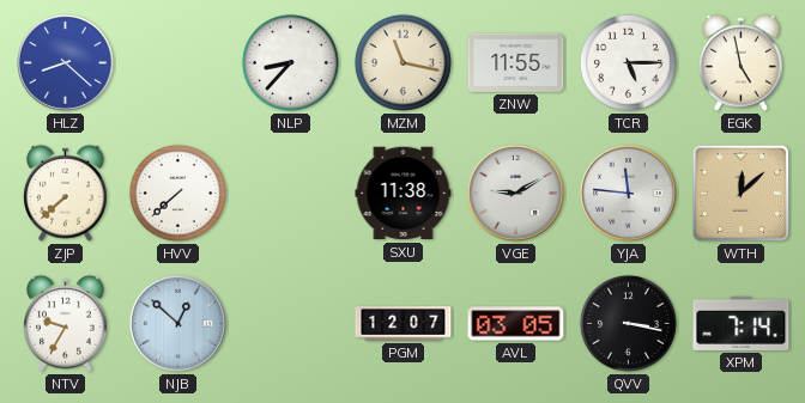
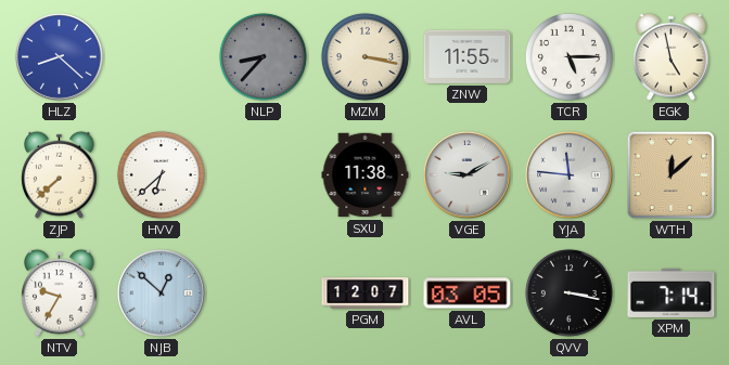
NLP dial: white -> grey
MZM: 11:17 -> 3:17
HVV: 7:38 -> 6:38
